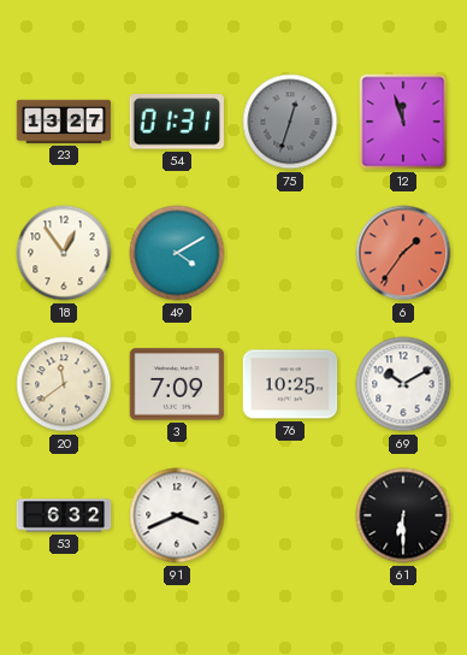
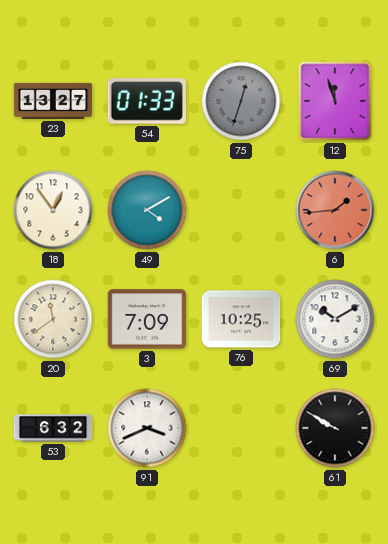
54: 01:31 -> 01:33
6: 1:36 -> 1:44
61: 6:30 -> 9:50
